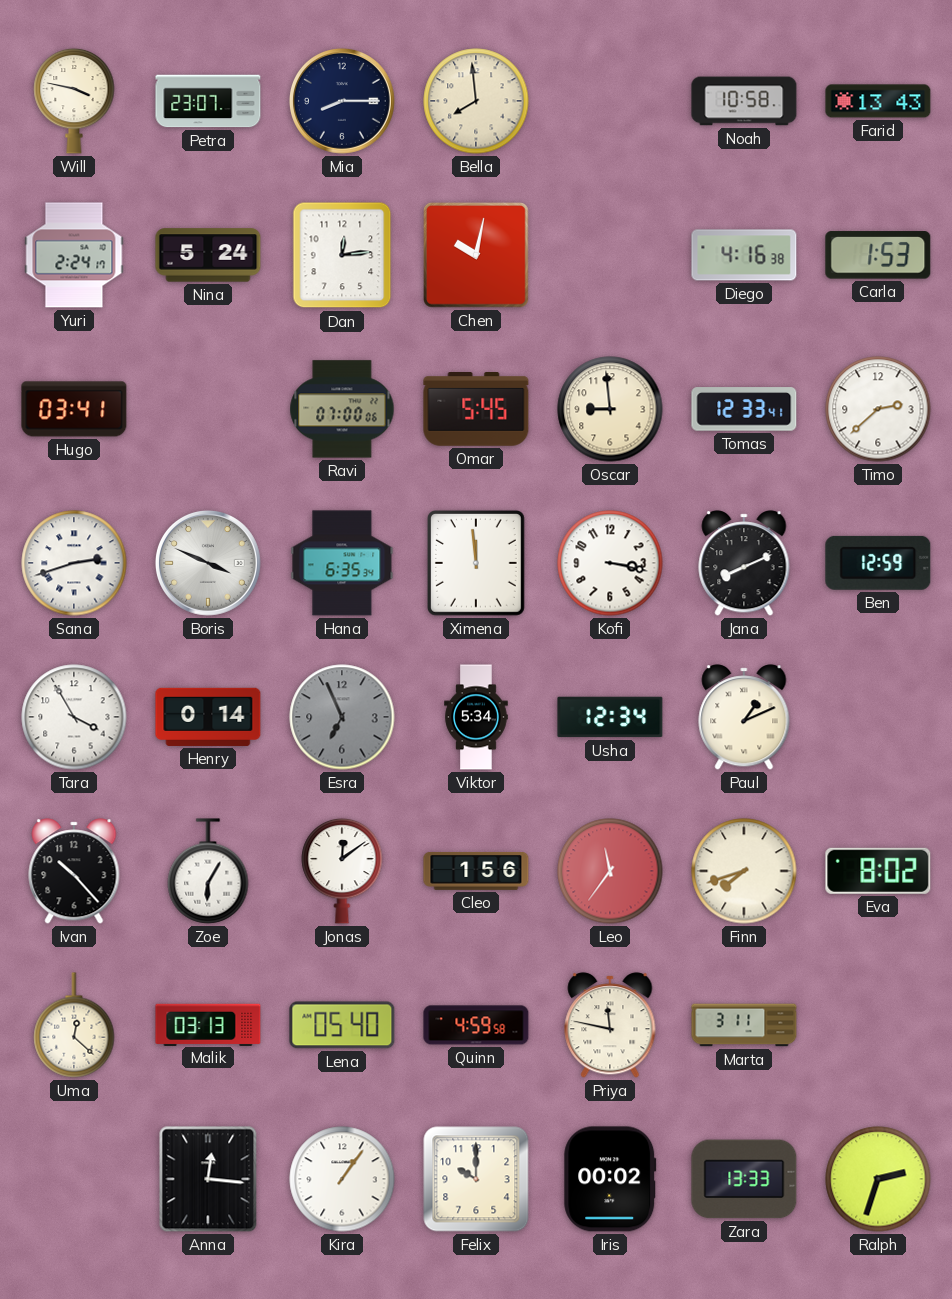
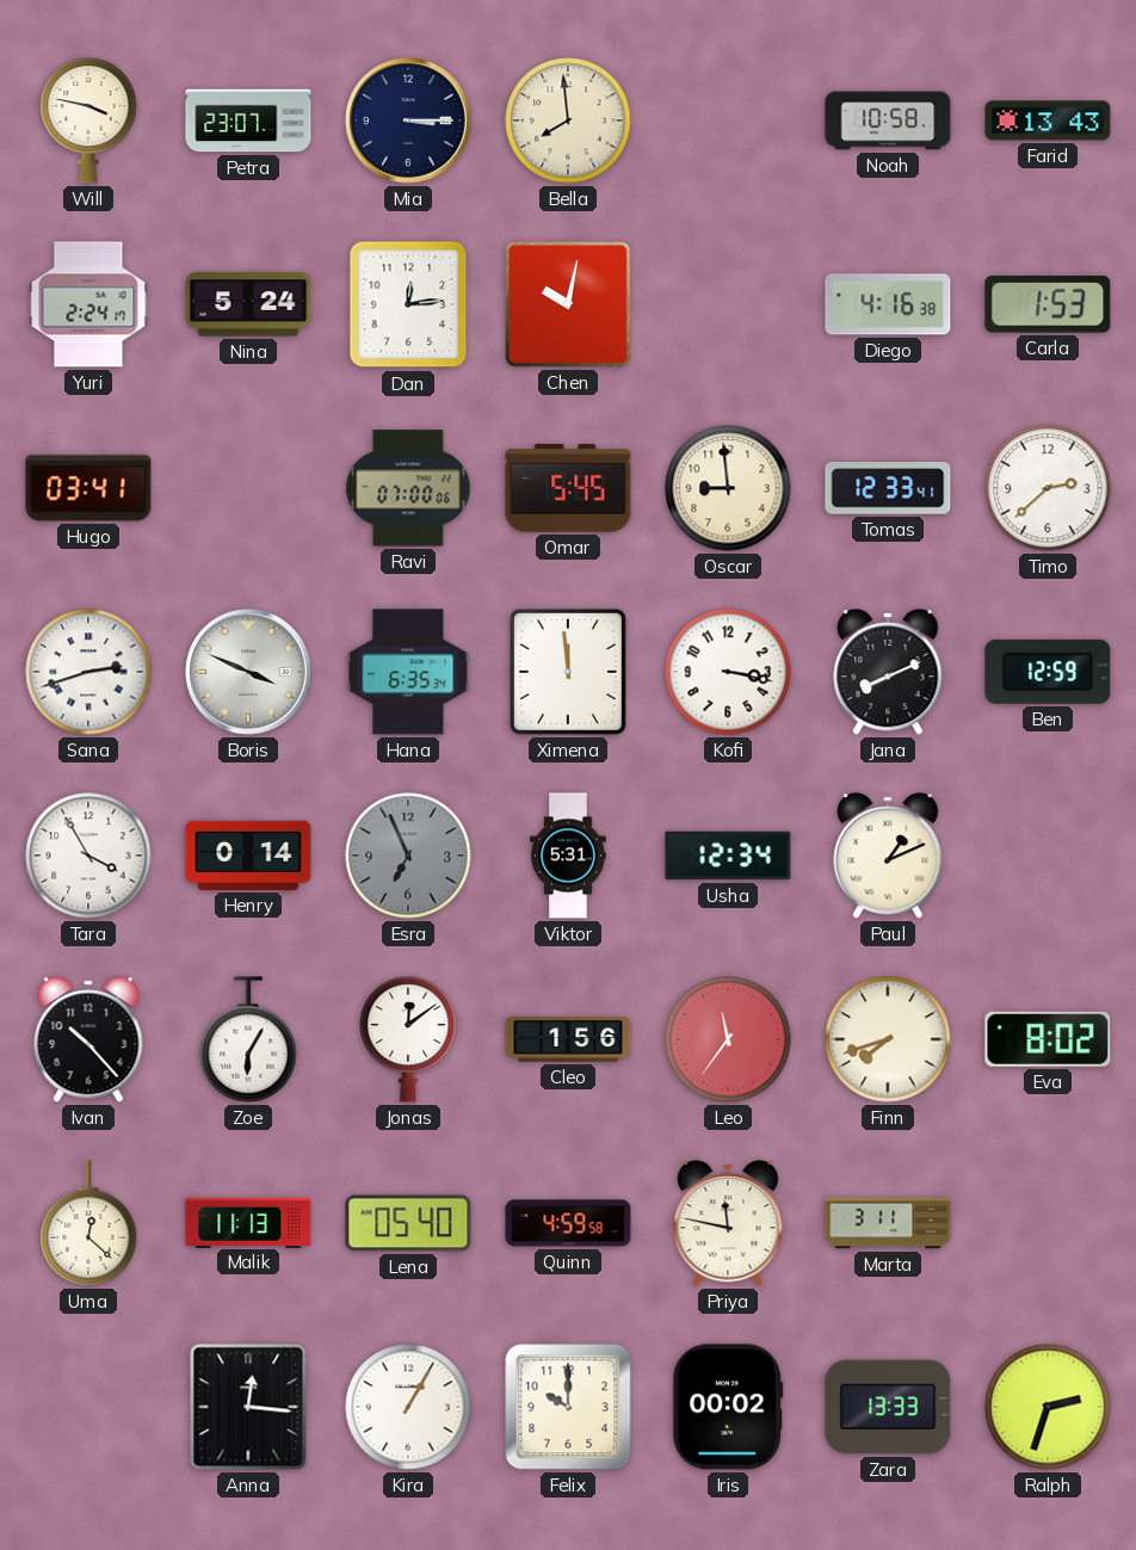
Mia: 8:15 -> 3:15
Viktor: 5:34 -> 5:31
Malik: 03:13 -> 11:13
Kira: 1:06 -> 1:05
